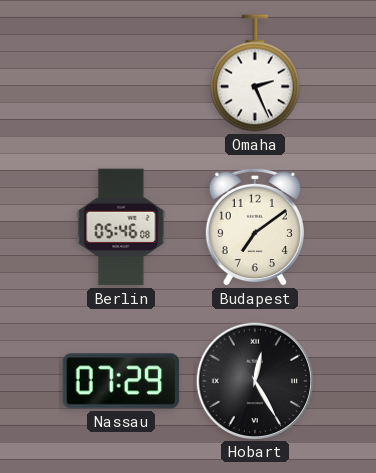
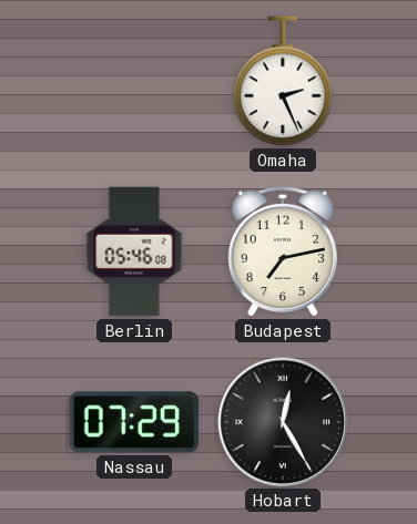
Budapest: 7:09 -> 7:13
